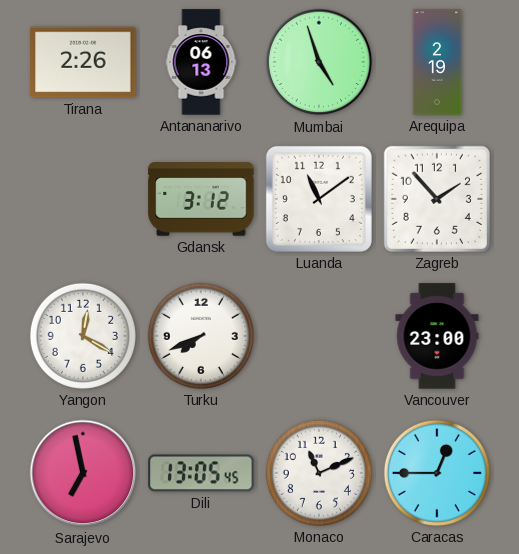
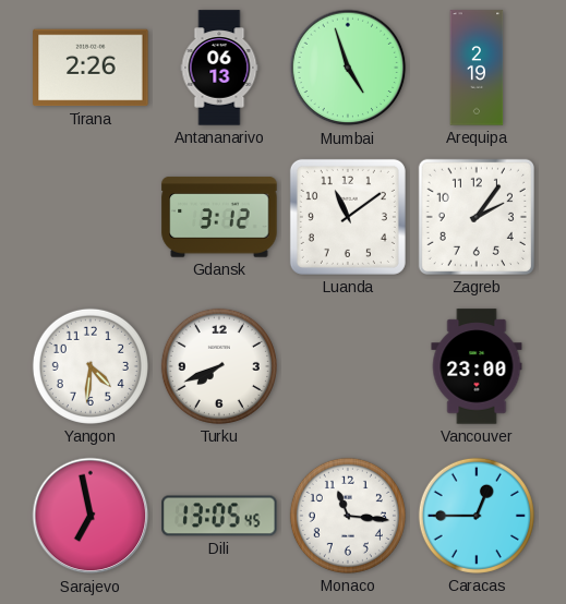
Zagreb: 1:53 -> 2:06
Yangon: 12:20 -> 4:31
Monaco: 11:11 -> 11:16
